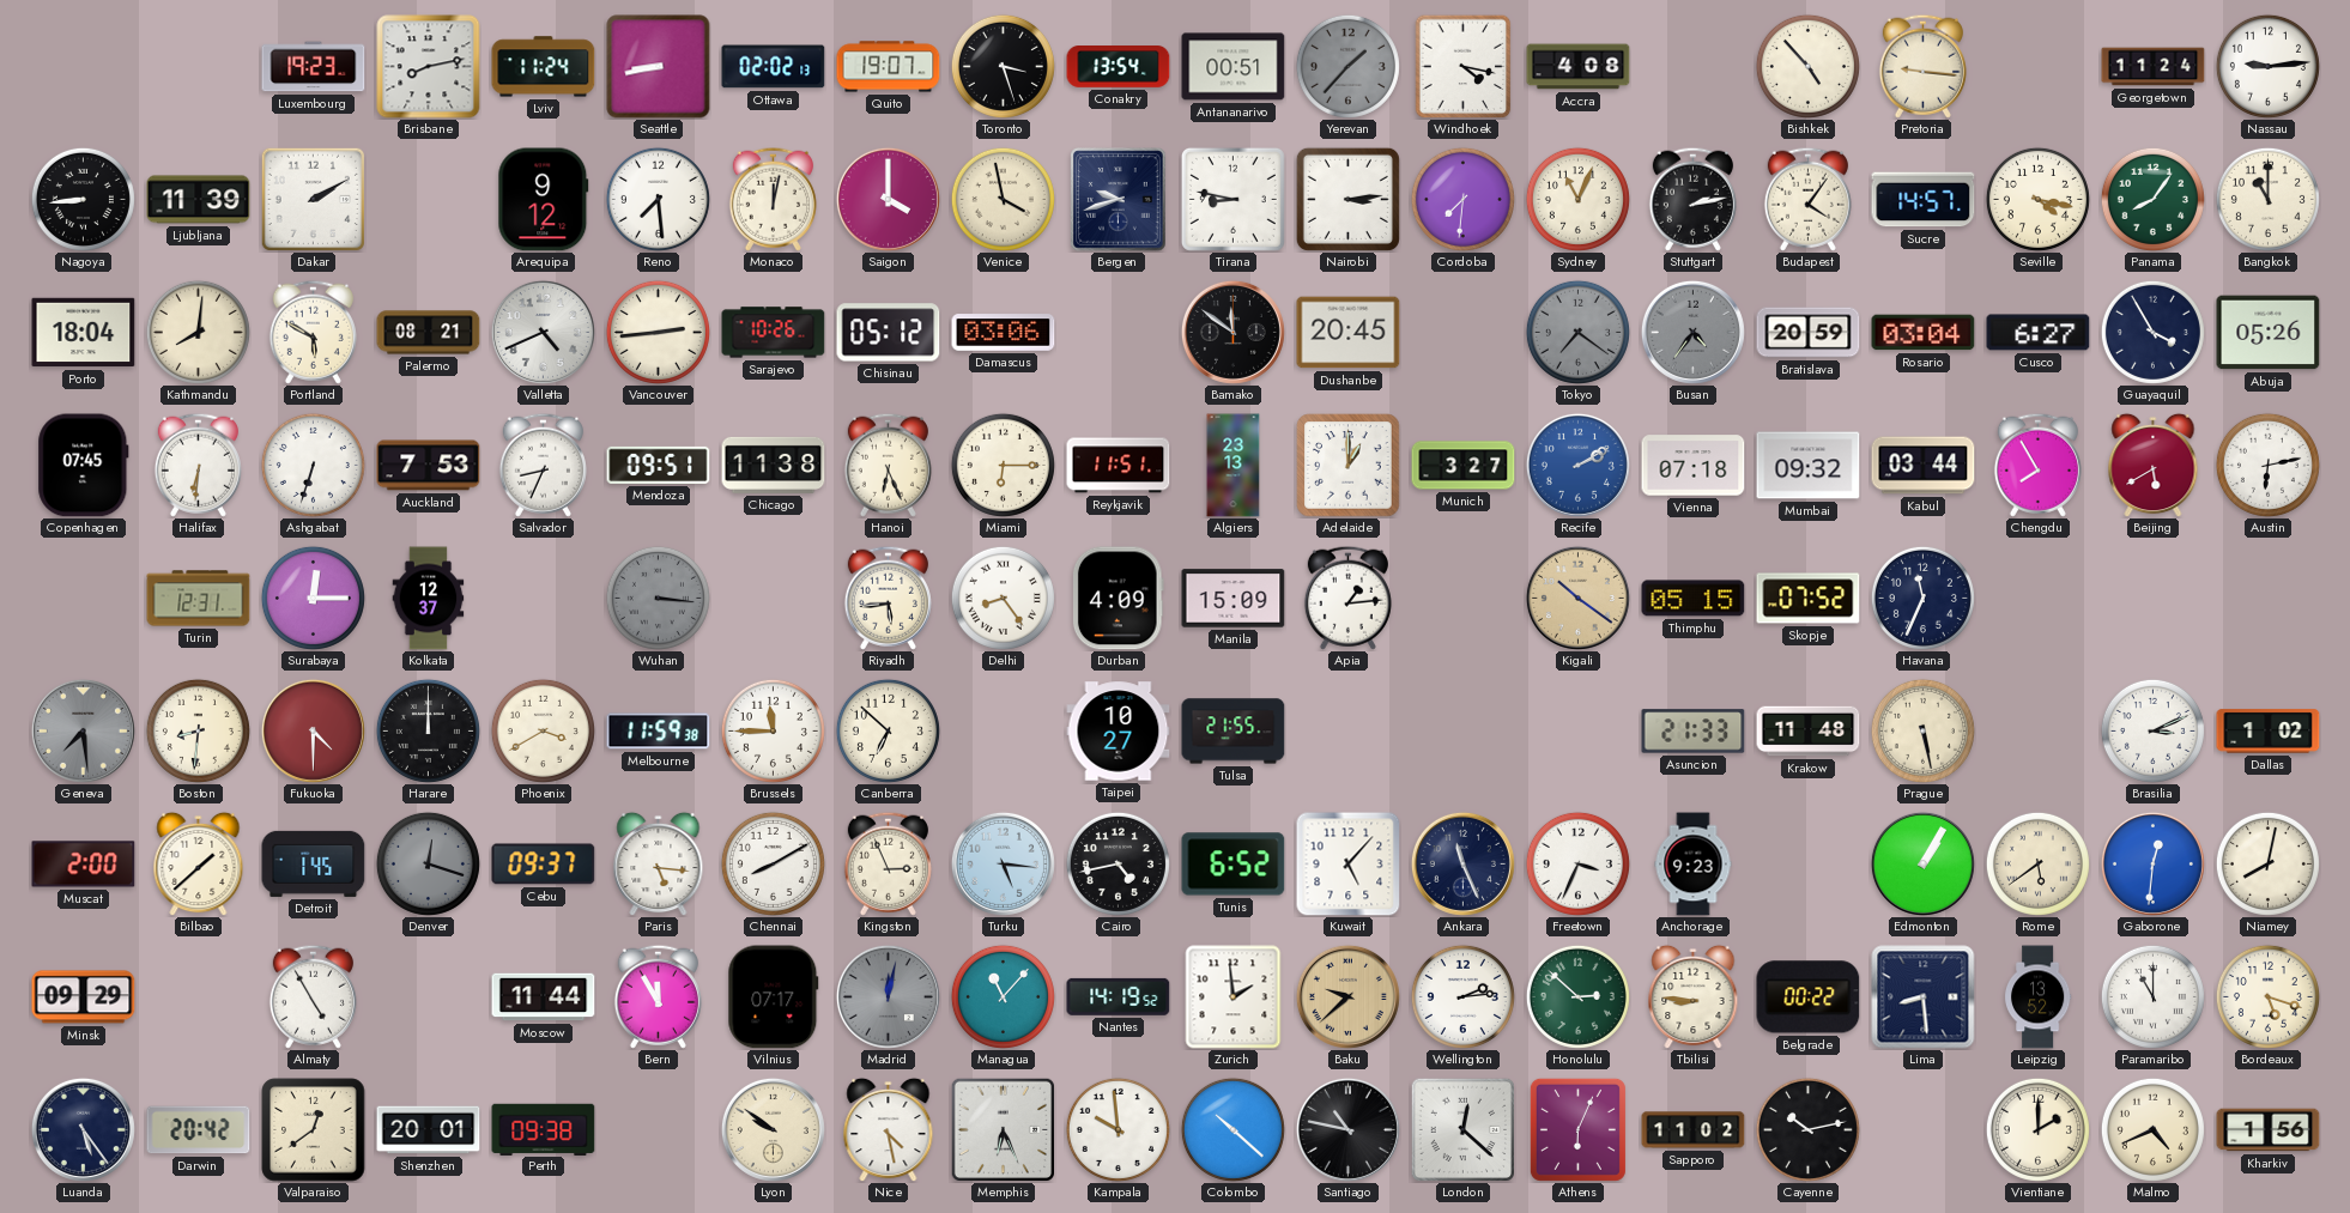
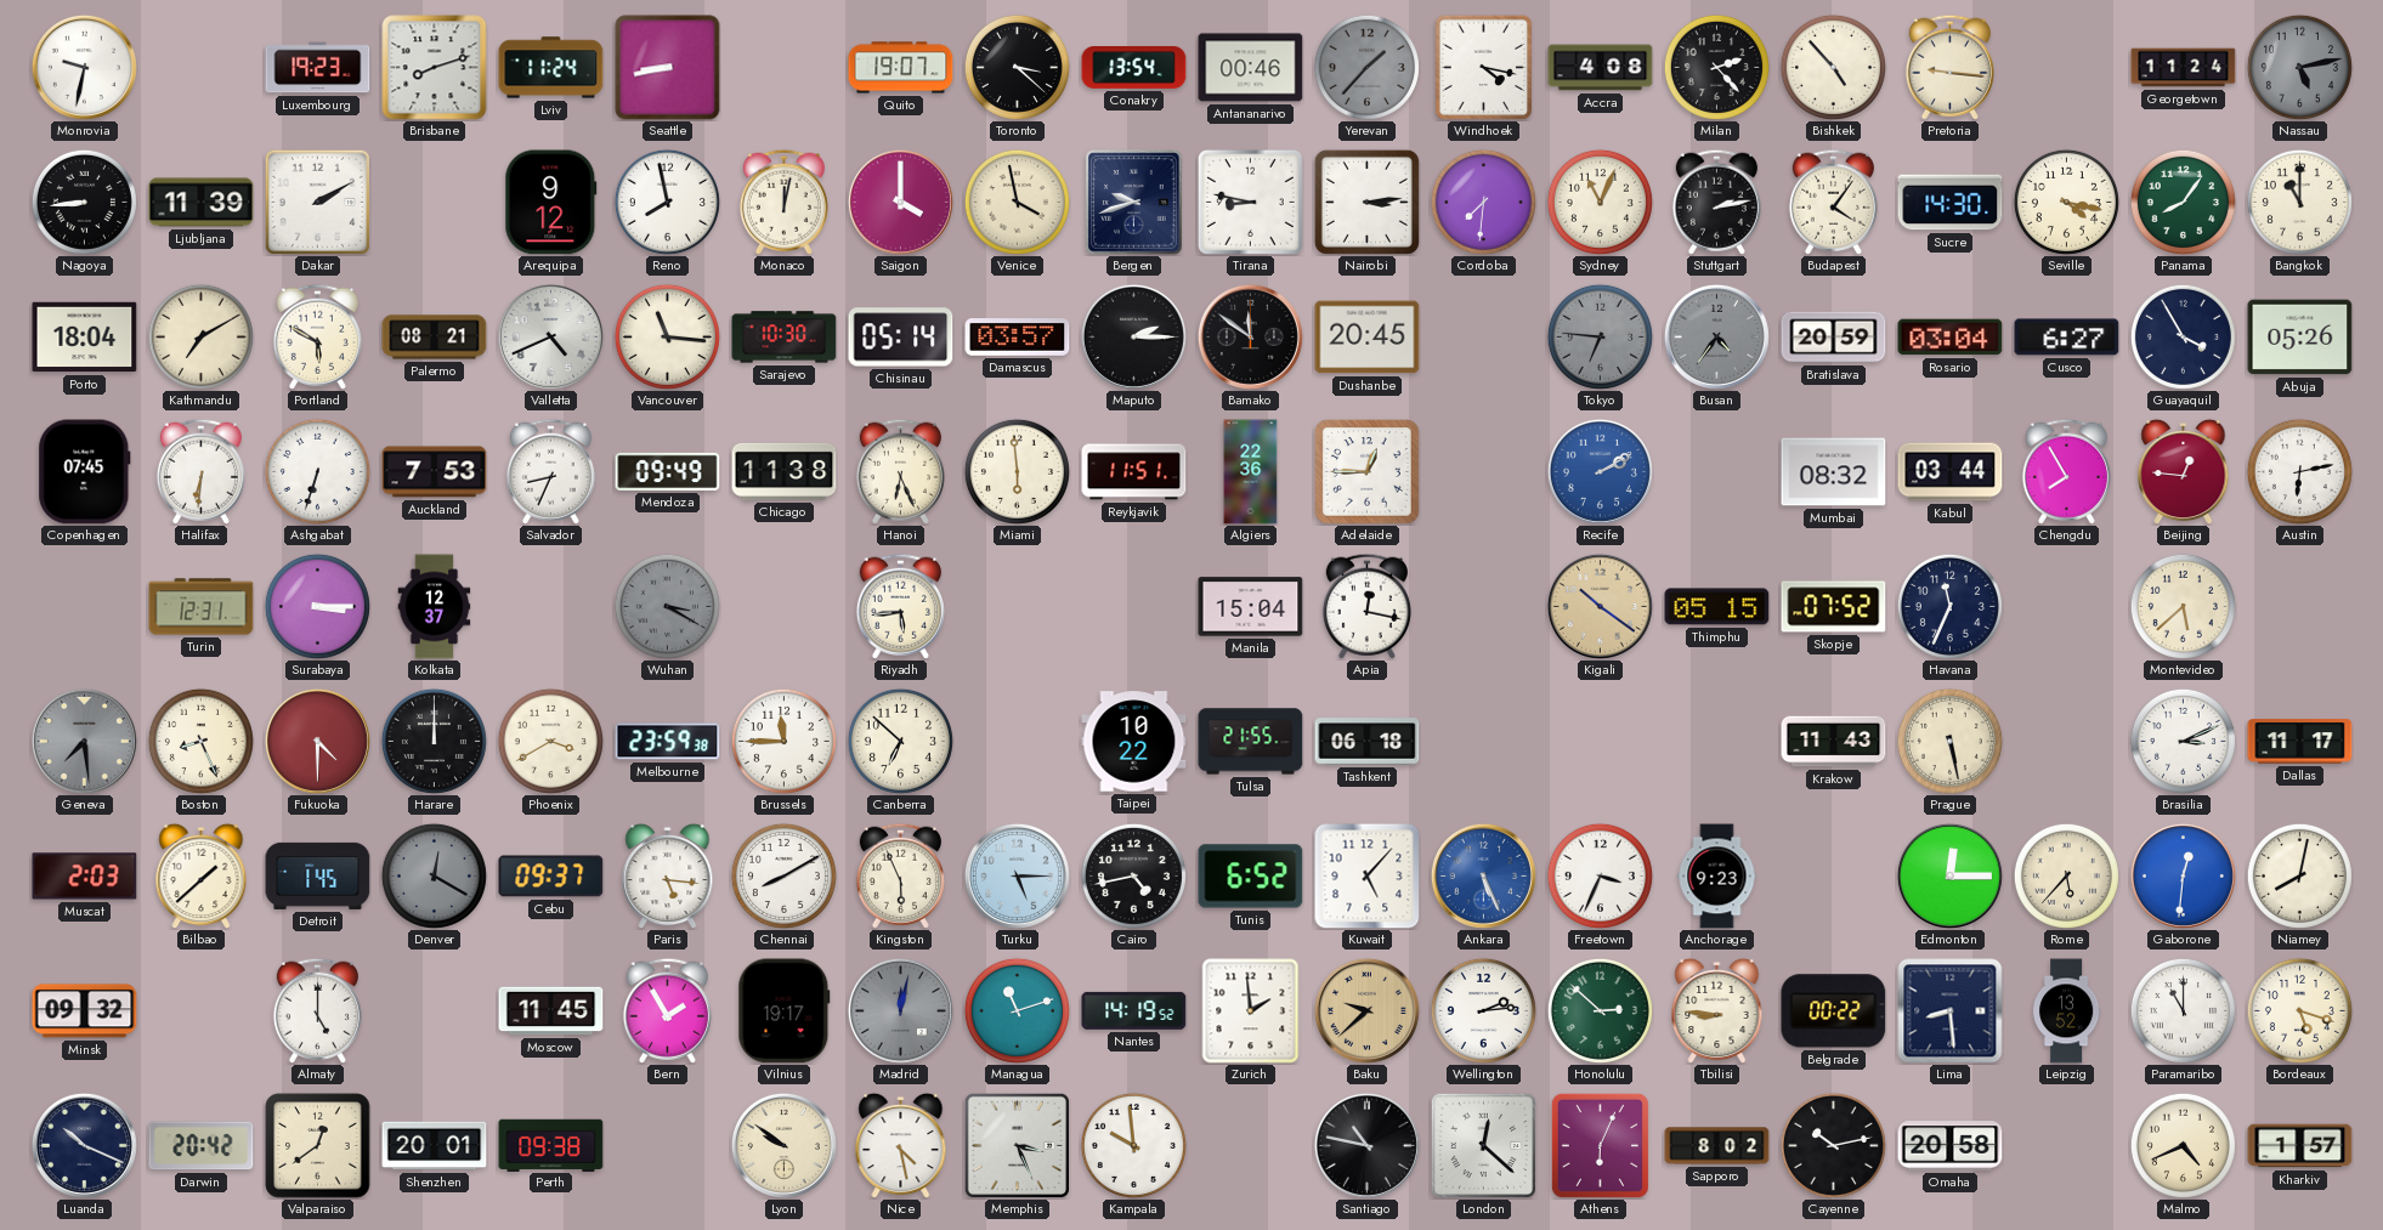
Monrovia: none -> 9:32
Brisbane: 8:13 -> 8:12
Ottawa: 02:02 -> none
Toronto: 3:27 -> 3:22
Antananarivo: 00:51 -> 00:46
Milan: none -> 2:23
Nassau: 9:14 -> 5:13
Nassau dial: white -> grey
Reno: 7:29 -> 7:58
Sucre: 14:57 -> 14:30
Kathmandu: 8:01 -> 7:10
Vancouver: 2:44 -> 11:16
Sarajevo: 10:26 -> 10:30
Chisinau: 05:12 -> 05:14
Damascus: 03:06 -> 03:57
Maputo: none -> 2:15
Tokyo: 7:21 -> 6:46
Mendoza: 09:51 -> 09:49
Miami: 6:15 -> 5:59
Algiers: 23:13 -> 22:36
Adelaide: 1:00 -> 12:45
Munich: 3:27 -> none
Vienna: 07:18 -> none
Mumbai: 09:32 -> 08:32
Beijing: 5:40 -> 12:46
Surabaya: 12:15 -> 3:15
Wuhan: 3:16 -> 3:20
Delhi: 8:24 -> none
Durban: 4:09 -> none
Manila: 15:09 -> 15:04
Apia: 1:14 -> 12:17
Montevideo: none -> 5:38
Boston: 8:31 -> 8:26
Melbourne: 11:59 -> 23:59
Taipei: 10:27 -> 10:22
Tashkent: none -> 06:18
Asuncion: 21:33 -> none
Krakow: 11:48 -> 11:43
Dallas: 1:02 -> 11:17
Muscat: 2:00 -> 2:03
Denver: 12:18 -> 12:20
Kingston: 2:56 -> 5:56
Turku: 5:16 -> 5:15
Ankara: 11:26 -> 5:26
Ankara dial: navy -> blue
Edmonton: 1:05 -> 12:15
Rome: 5:39 -> 5:37
Minsk: 09:29 -> 09:32
Almaty: 4:55 -> 5:00
Moscow: 11:44 -> 11:45
Bern: 11:55 -> 1:55
Vilnius: 07:17 -> 19:17
Managua: 11:07 -> 11:12
Luanda: 5:24 -> 10:19
Memphis: 6:26 -> 3:26
Colombo: 10:22 -> none
Sapporo: 11:02 -> 8:02
Omaha: none -> 20:58
Vientiane: 2:00 -> none
Kharkiv: 1:56 -> 1:57
